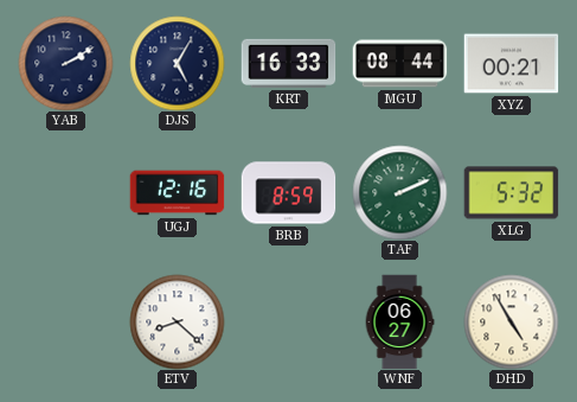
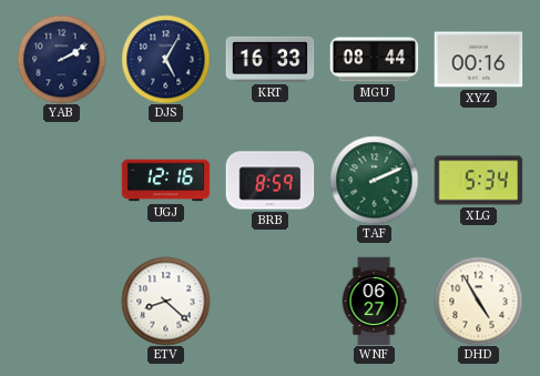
XYZ: 00:21 -> 00:16
XLG: 5:32 -> 5:34
